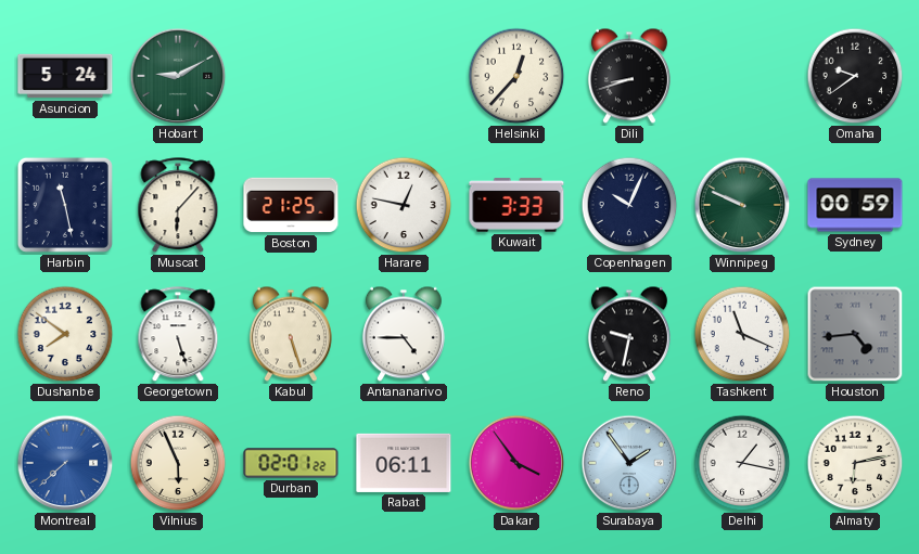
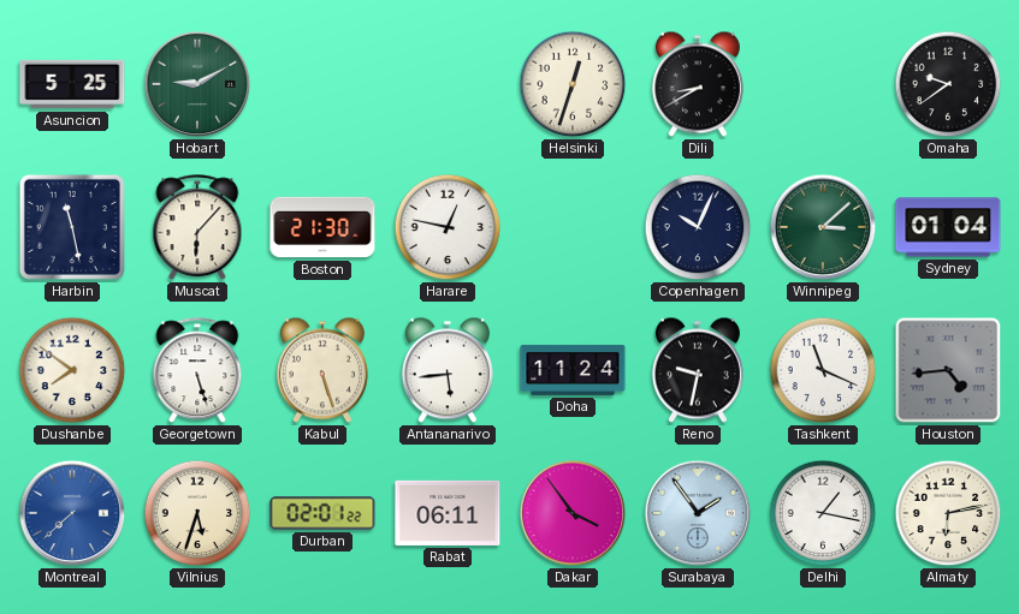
Asuncion: 5:24 -> 5:25
Helsinki: 12:37 -> 12:33
Dili: 8:42 -> 8:40
Boston: 21:25 -> 21:30
Kuwait: 3:33 -> none
Winnipeg: 9:49 -> 3:08
Sydney: 00:59 -> 01:04
Antananarivo: 4:45 -> 5:44
Doha: none -> 11:24
Vilnius: 5:56 -> 5:33
